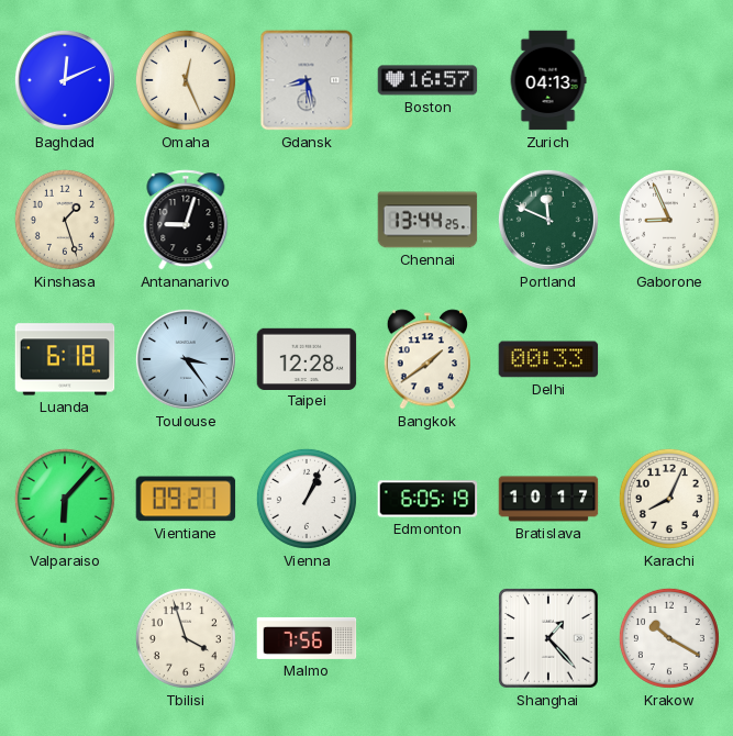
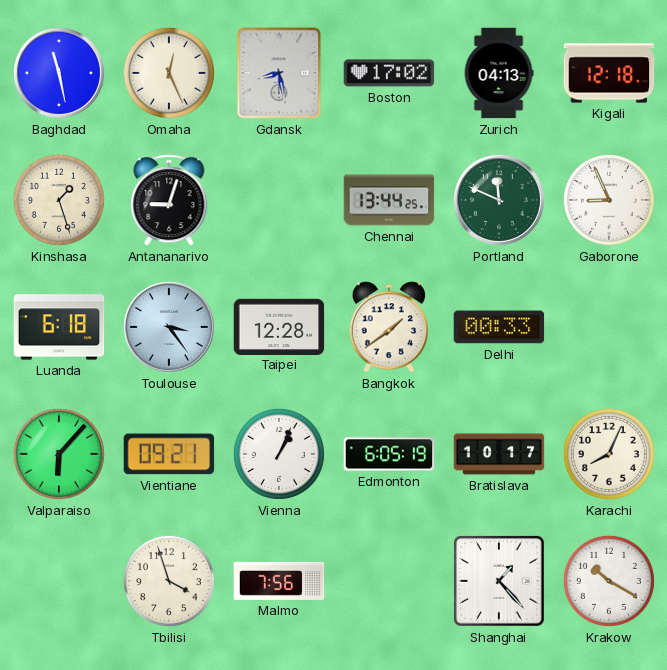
Baghdad: 12:11 -> 11:28
Boston: 16:57 -> 17:02
Kigali: none -> 12:18
